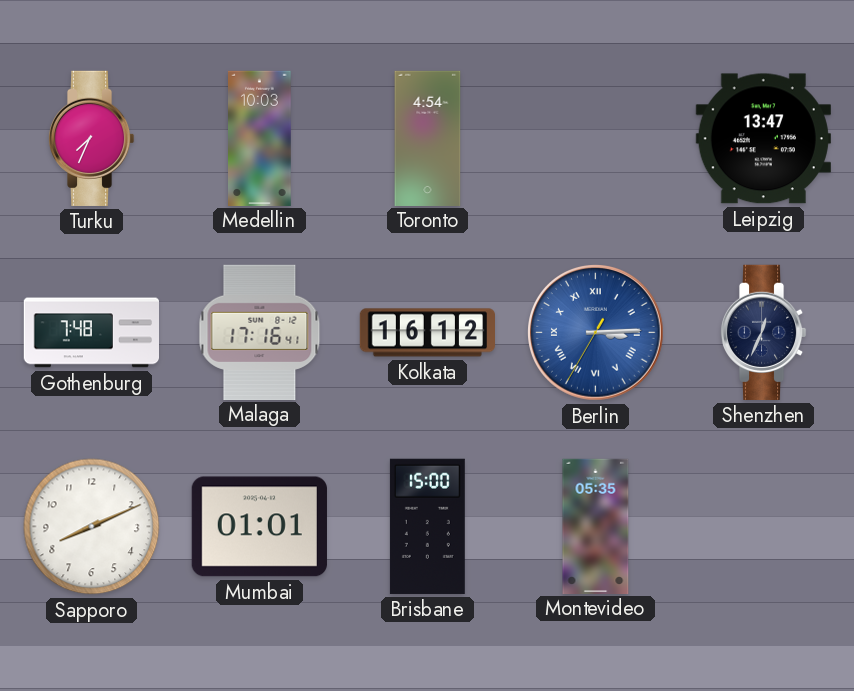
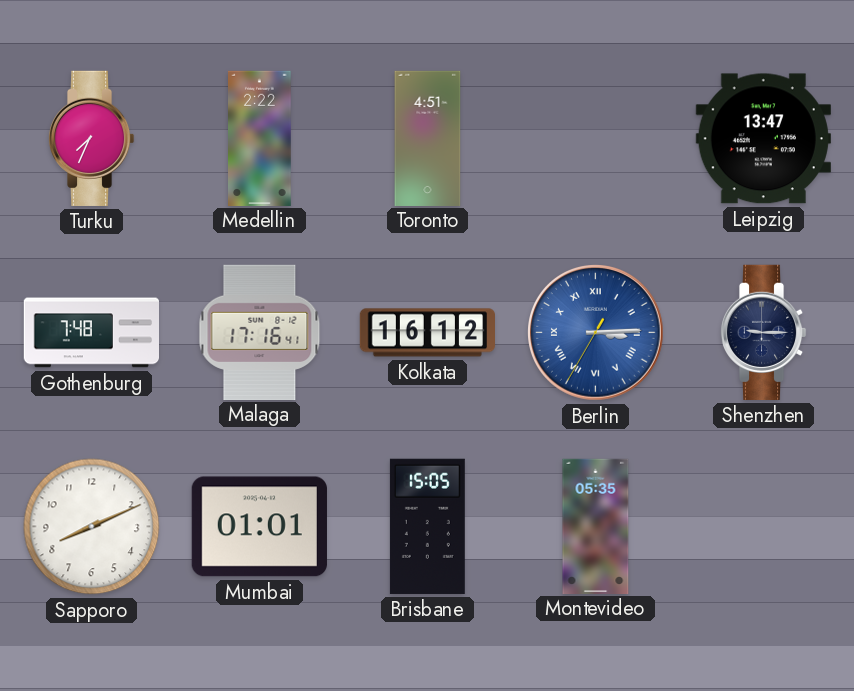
Medellin: 10:03 -> 2:22
Toronto: 4:54 -> 4:51
Shenzhen: 12:34 -> 9:15
Brisbane: 15:00 -> 15:05
